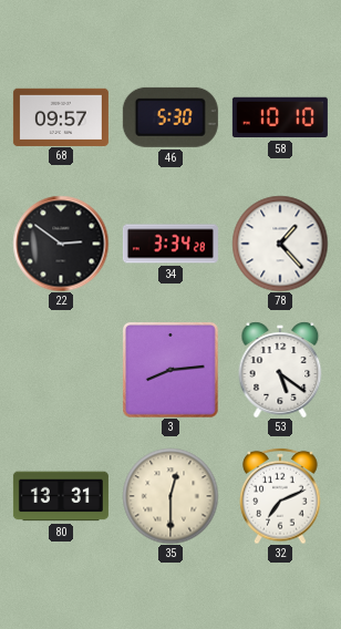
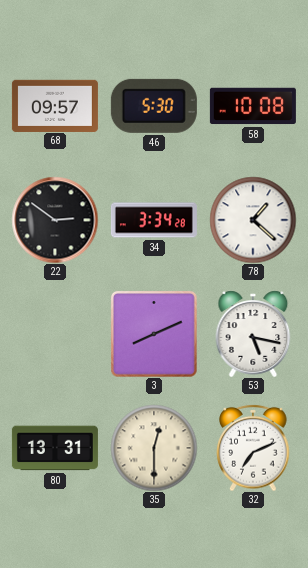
58: 10:10 -> 10:08
78: 1:23 -> 1:22
3: 8:14 -> 8:11
53: 5:21 -> 5:17
